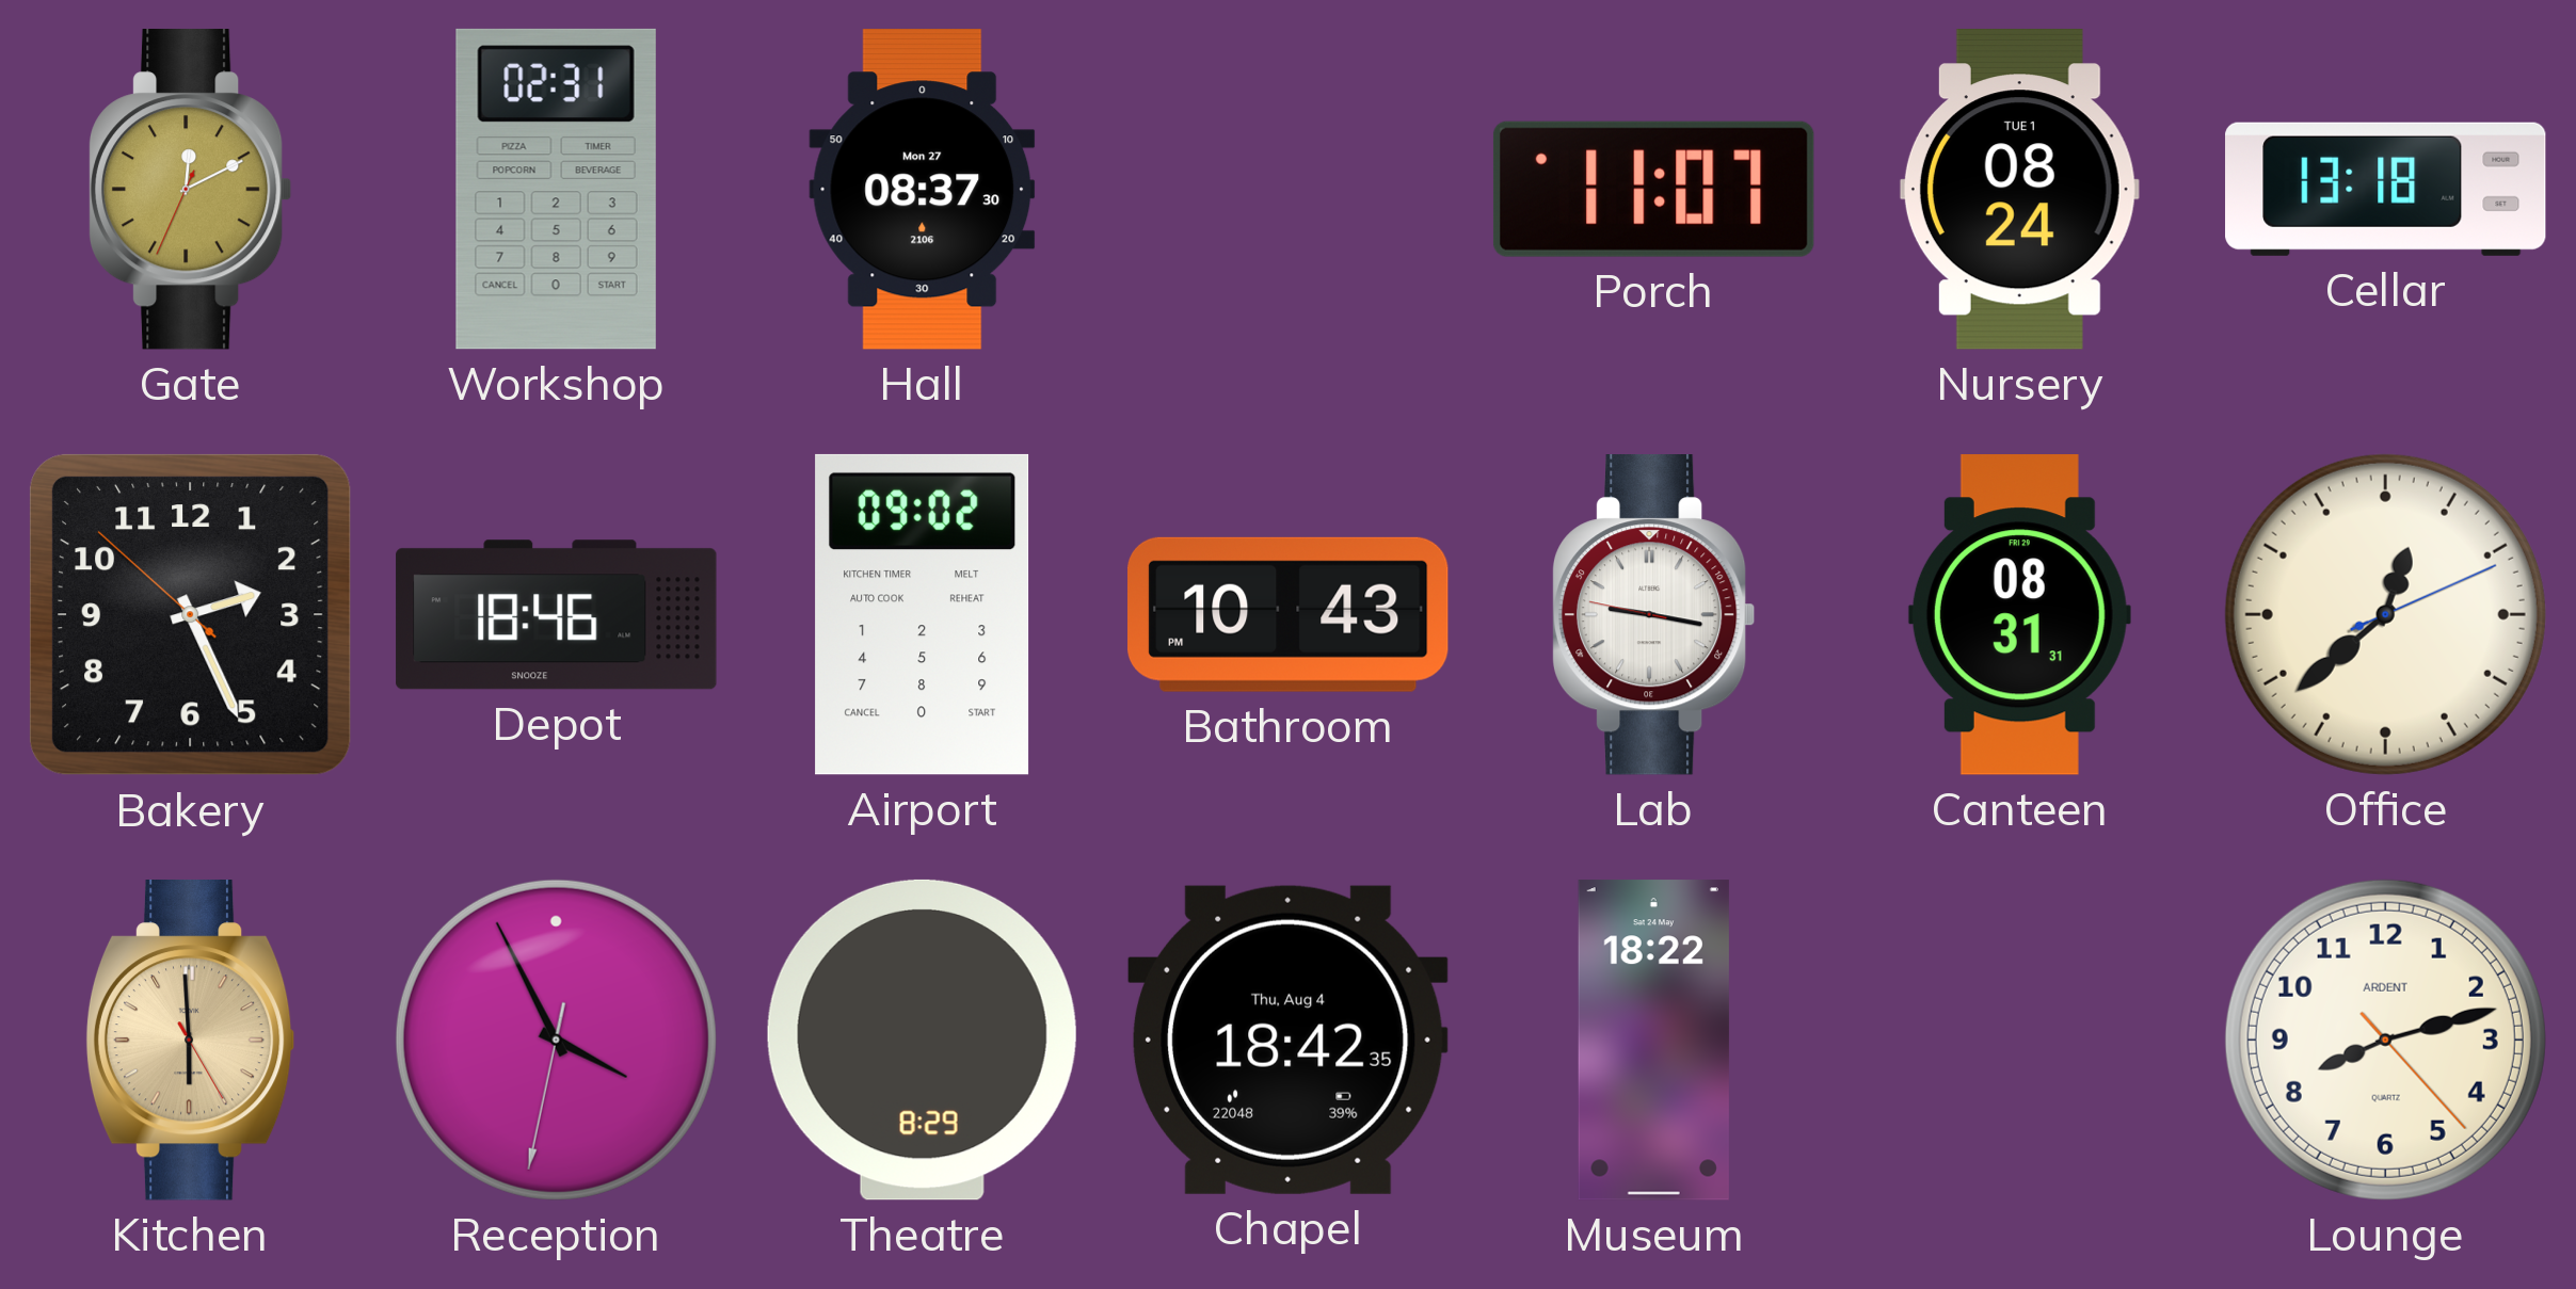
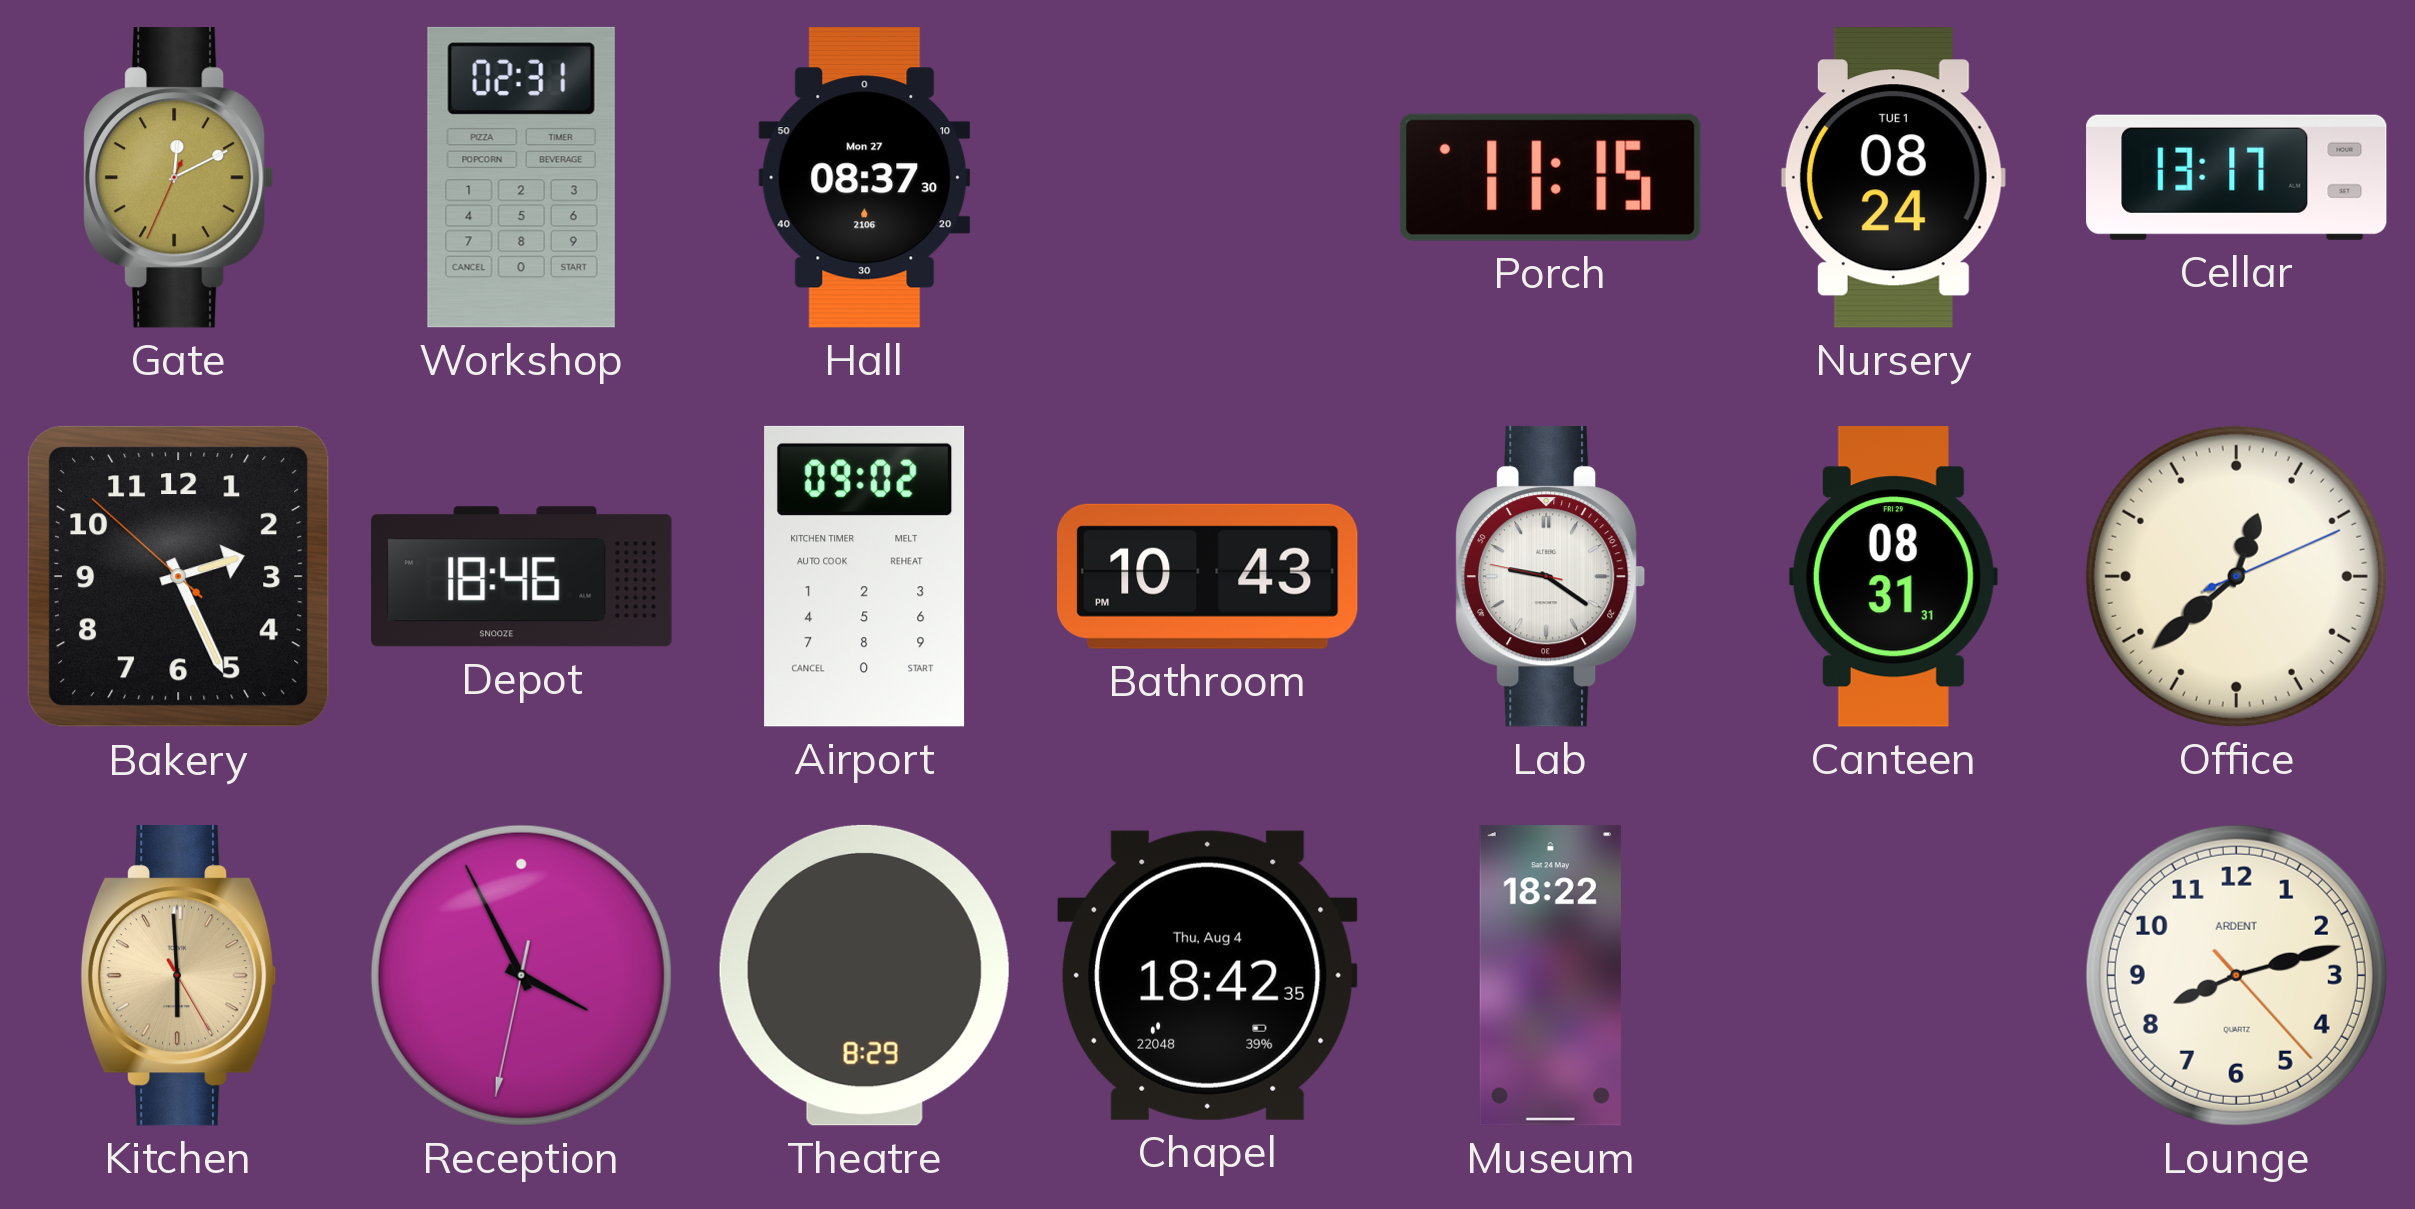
Porch: 11:07 -> 11:15
Cellar: 13:18 -> 13:17
Lab: 9:16 -> 9:20
